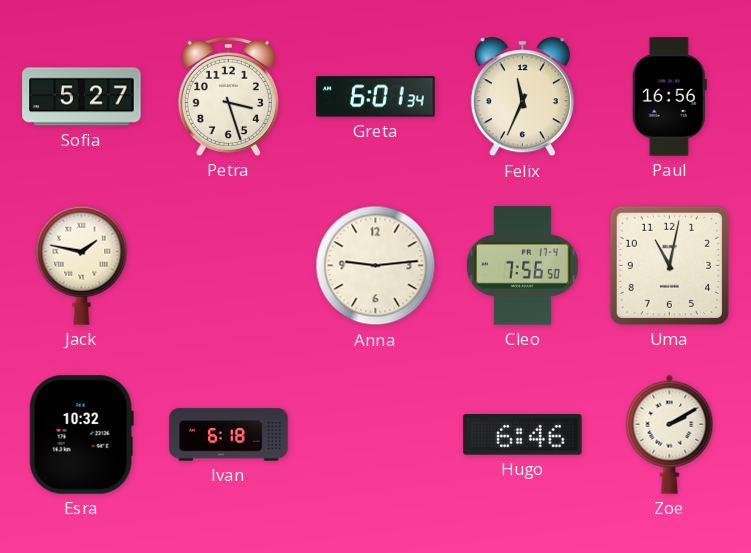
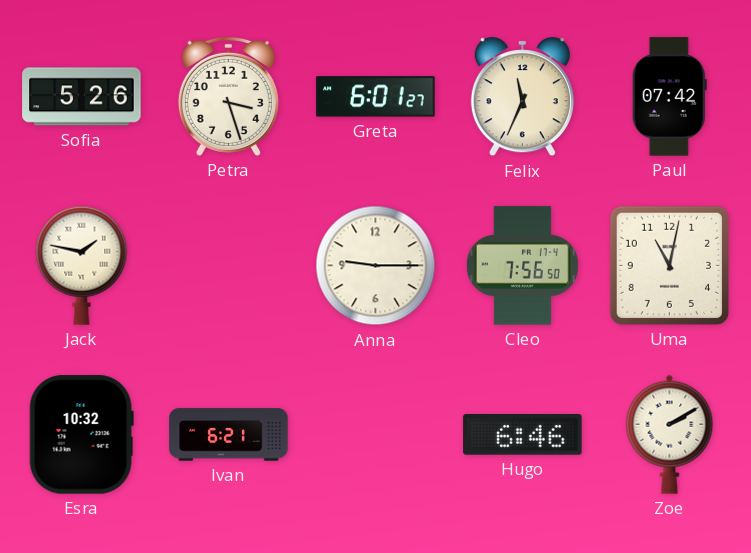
Sofia: 5:27 -> 5:26
Greta: 6:01:34 -> 6:01:27
Paul: 16:56 -> 07:42
Anna: 9:14 -> 9:15
Ivan: 6:18 -> 6:21
